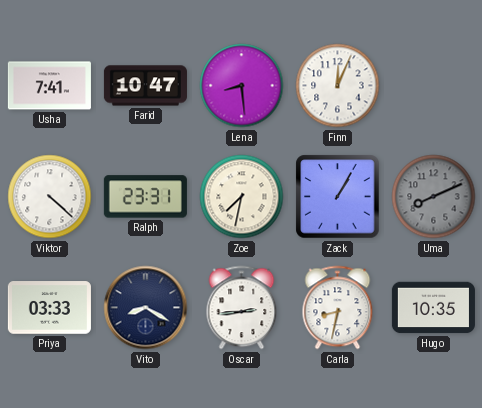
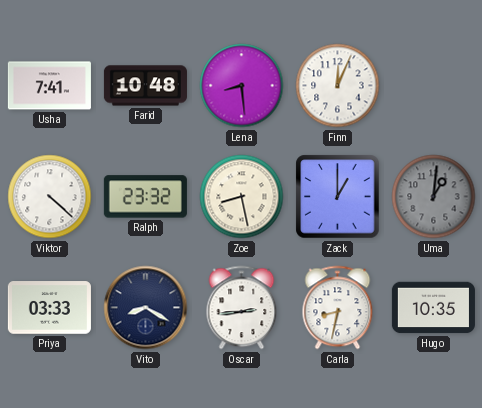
Farid: 10:47 -> 10:48
Ralph: 23:31 -> 23:32
Zoe: 7:32 -> 8:28
Zack: 1:05 -> 1:00
Uma: 8:11 -> 1:01
